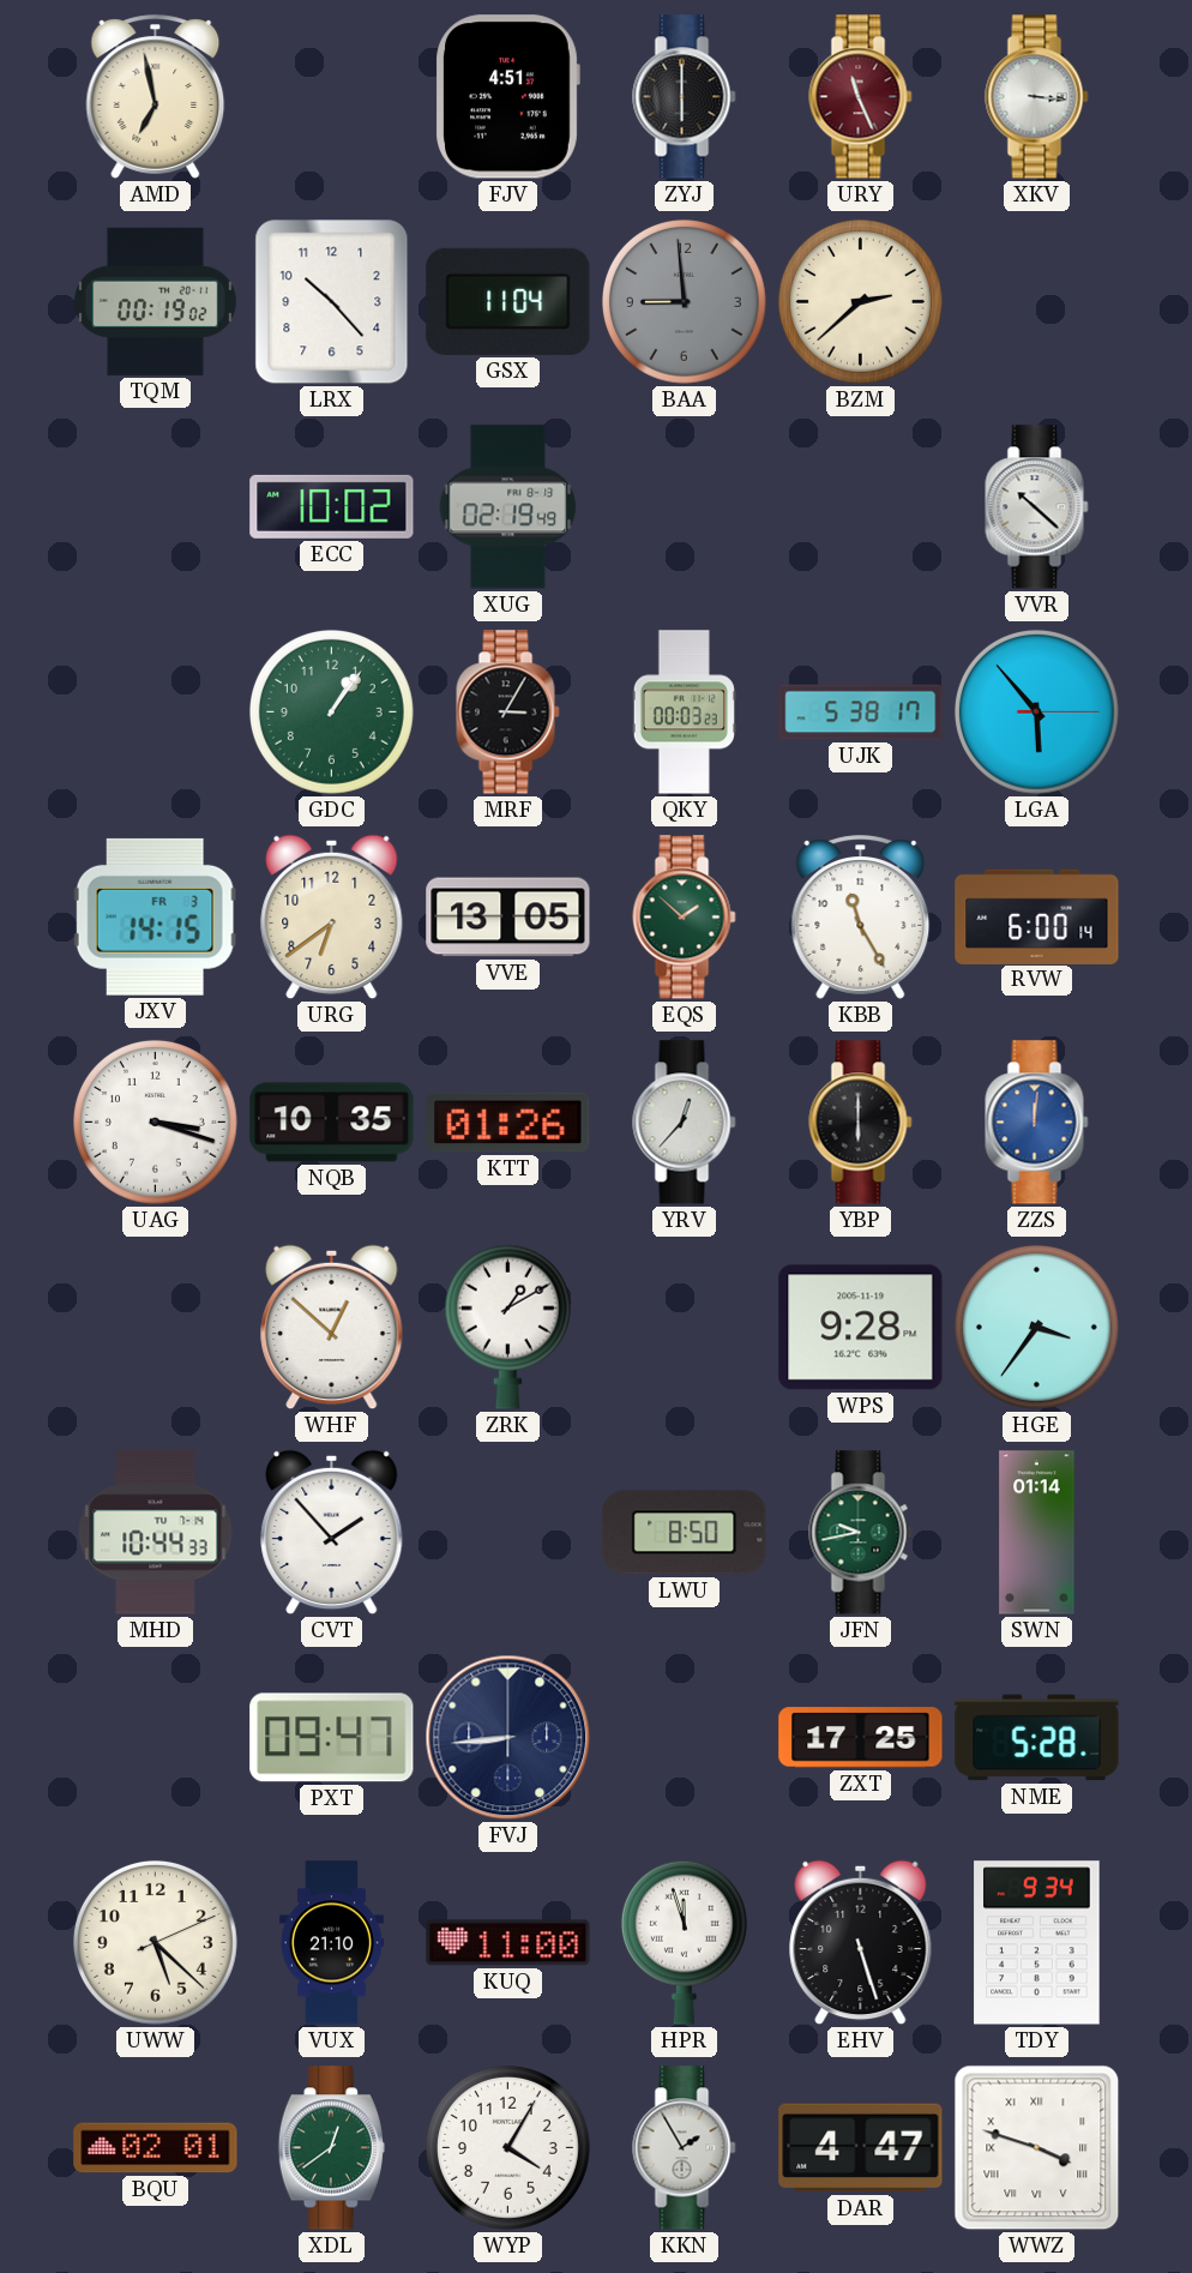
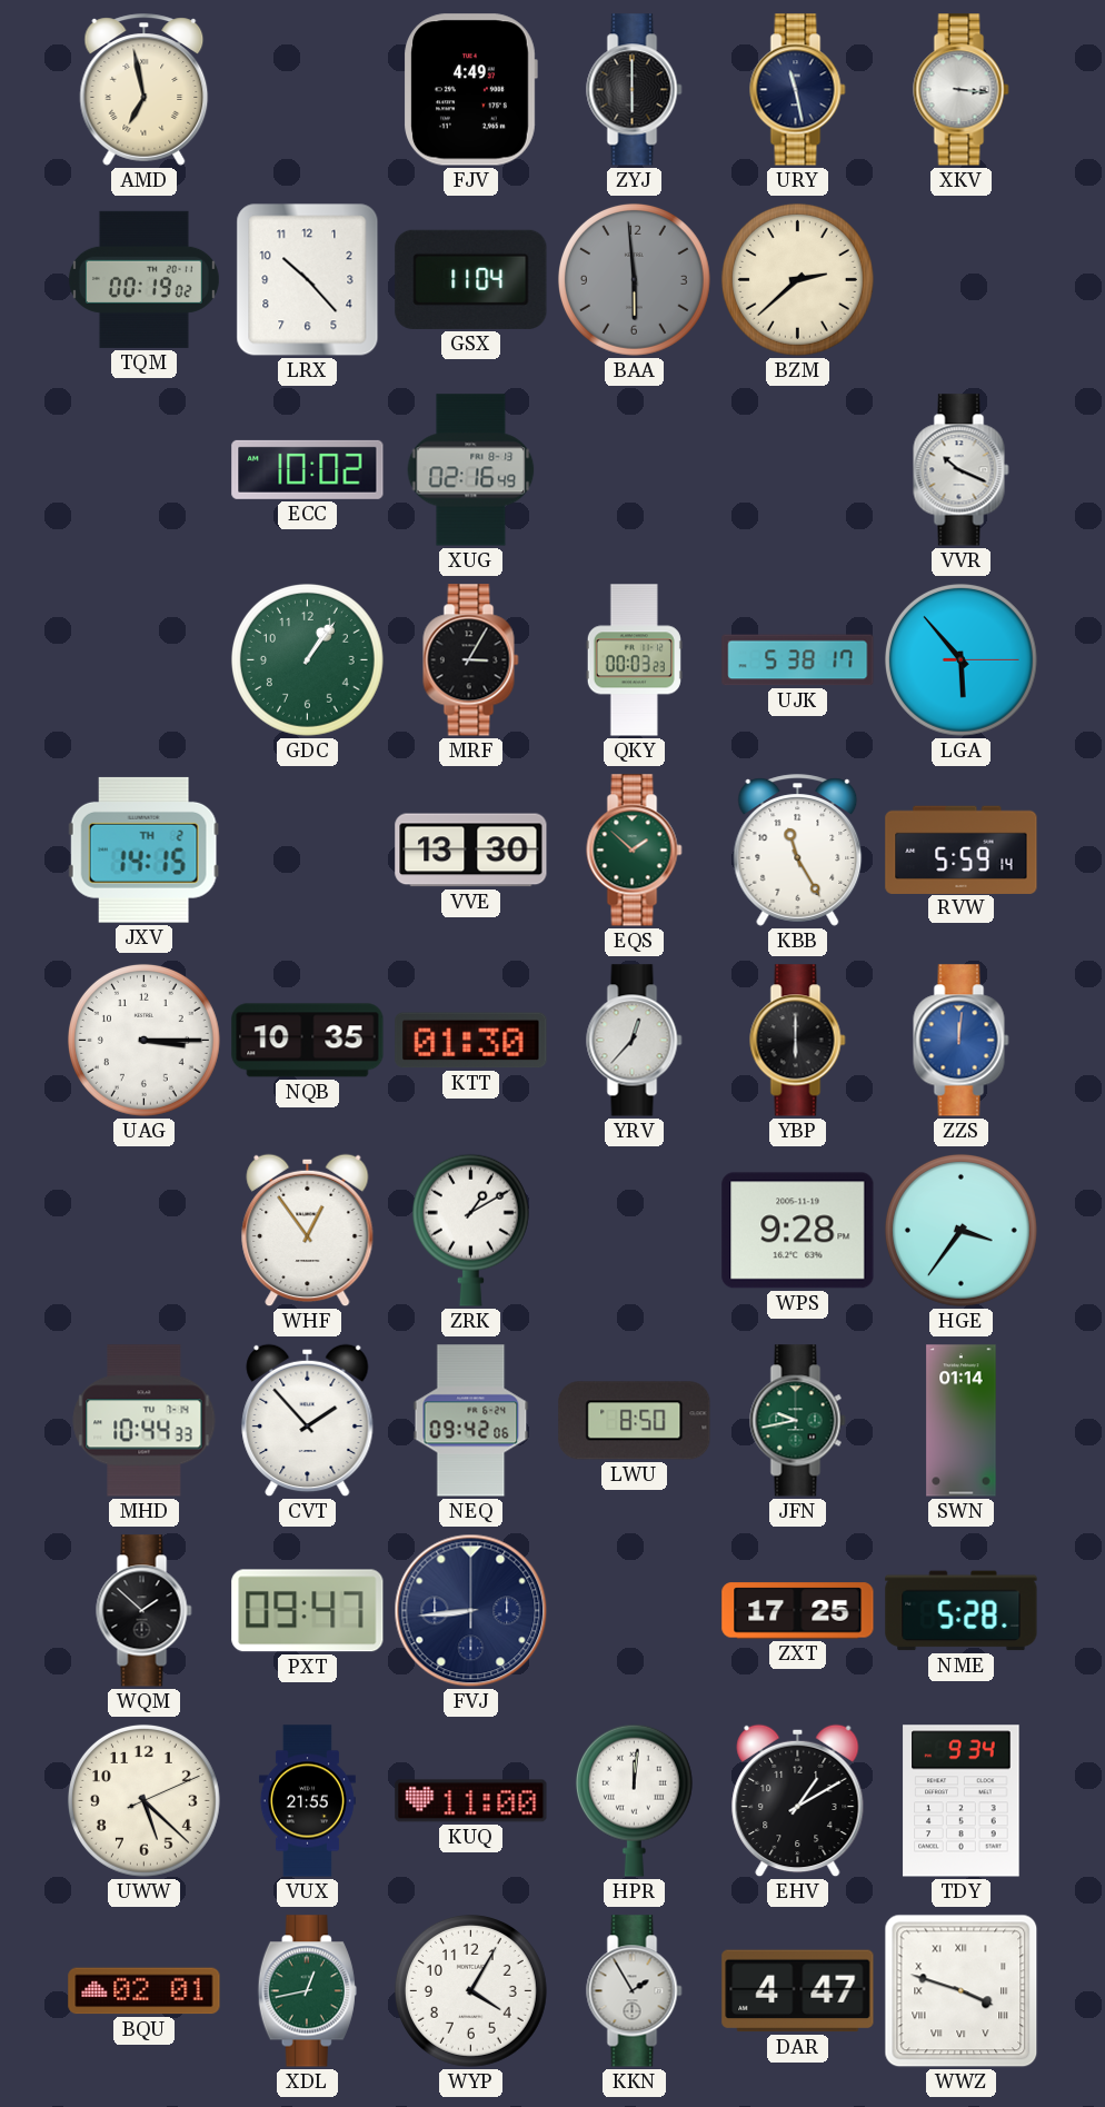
FJV: 4:51 -> 4:49
URY: 11:26 -> 11:28
URY dial: burgundy -> navy
BAA: 8:59 -> 5:59
XUG: 02:19 -> 02:16
VVR: 10:22 -> 10:19
JXV date: FR 3 -> TH 2
URG: 6:39 -> none
VVE: 13:05 -> 13:30
RVW: 6:00 -> 5:59
UAG: 3:18 -> 3:15
KTT: 01:26 -> 01:30
WHF: 12:52 -> 12:54
NEQ: none -> 09:42
WQM: none -> 1:52
VUX: 21:10 -> 21:55
HPR: 11:57 -> 12:01
EHV: 5:27 -> 1:10
XDL: 12:39 -> 12:43
